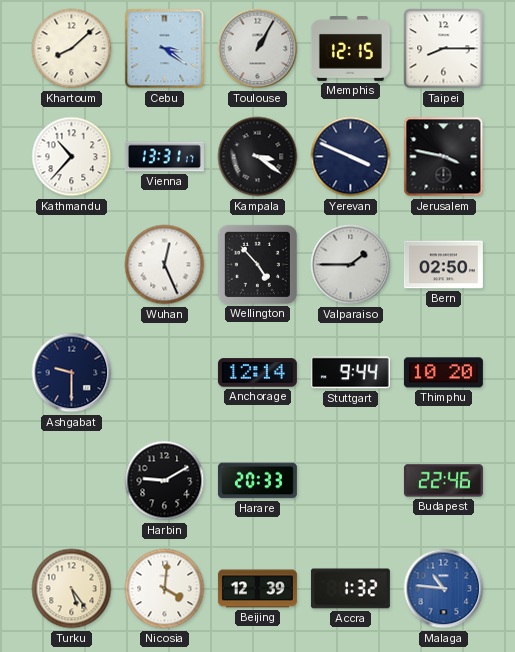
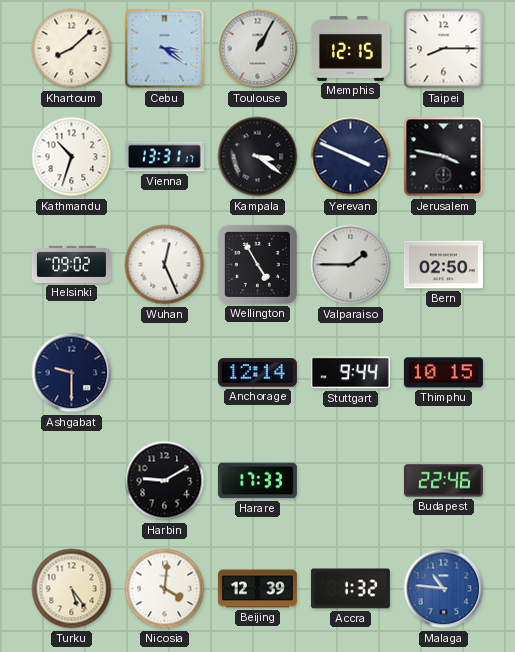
Kathmandu: 10:37 -> 10:33
Helsinki: none -> 09:02
Wellington: 4:53 -> 4:55
Thimphu: 10:20 -> 10:15
Harare: 20:33 -> 17:33
